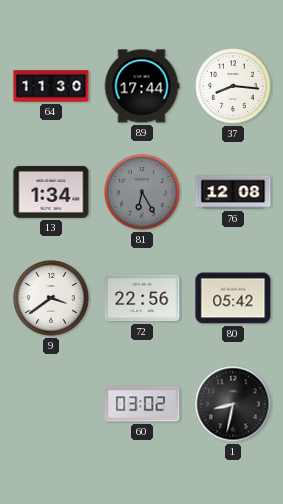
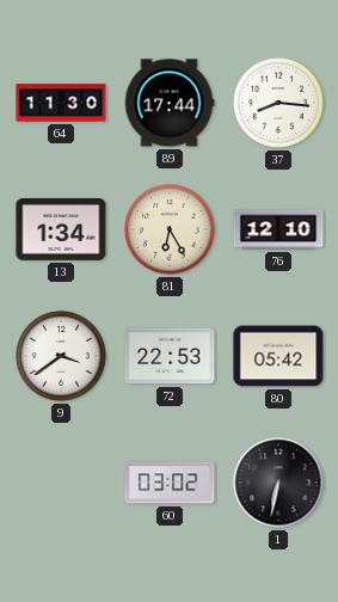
81 dial: grey -> cream
76: 12:08 -> 12:10
72: 22:56 -> 22:53
1: 8:32 -> 6:32
